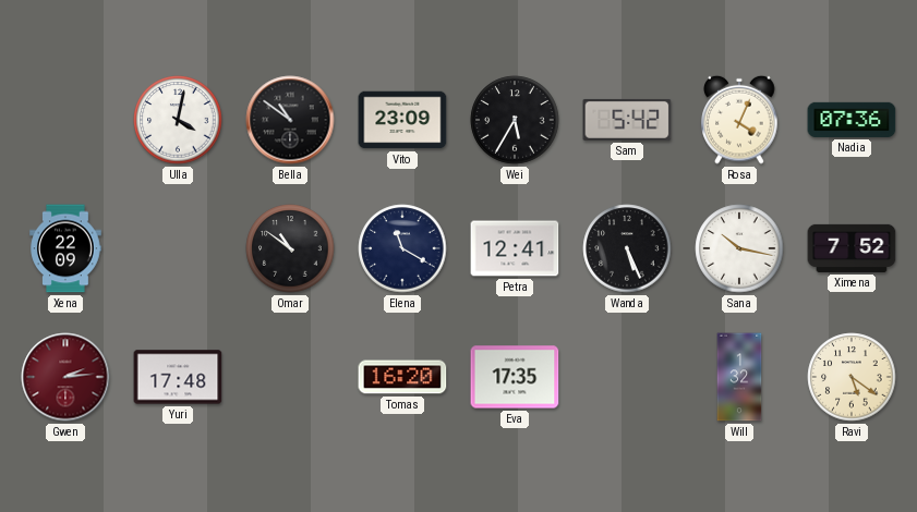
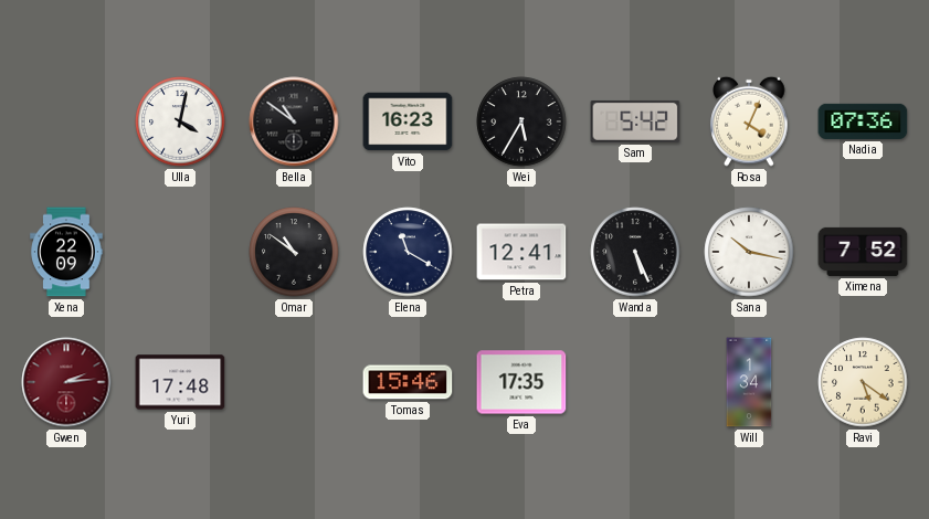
Vito: 23:09 -> 16:23
Tomas: 16:20 -> 15:46
Will: 1:32 -> 1:34
